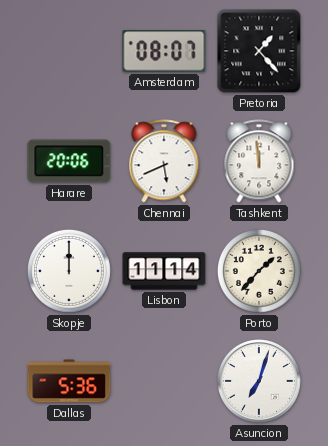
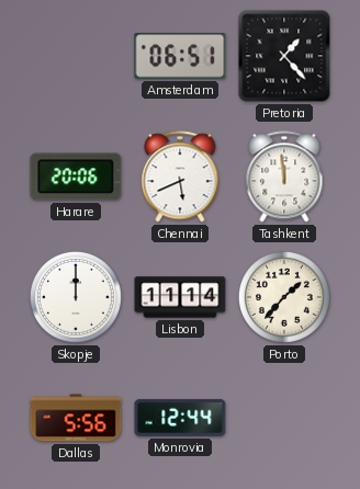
Amsterdam: 08:07 -> 06:51
Dallas: 5:36 -> 5:56
Monrovia: none -> 12:44
Asuncion: 7:03 -> none
